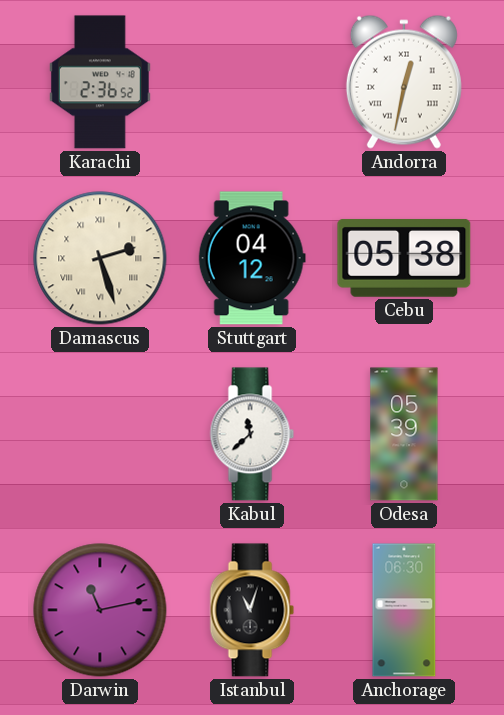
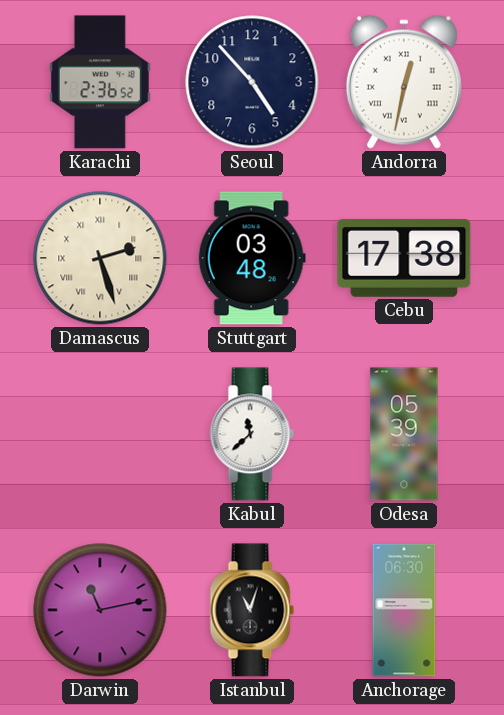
Seoul: none -> 4:53
Stuttgart: 04:12 -> 03:48
Cebu: 05:38 -> 17:38
